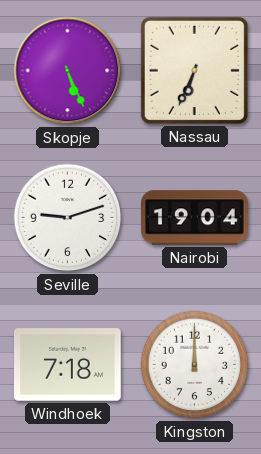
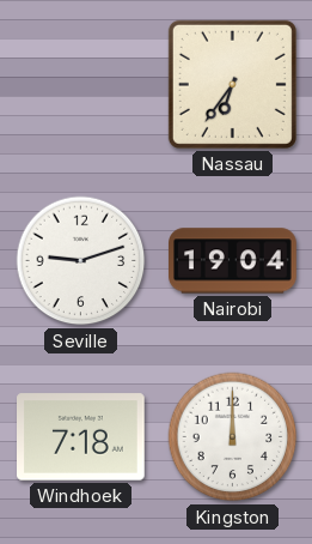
Skopje: 5:26 -> none
Nassau: 6:34 -> 6:36
